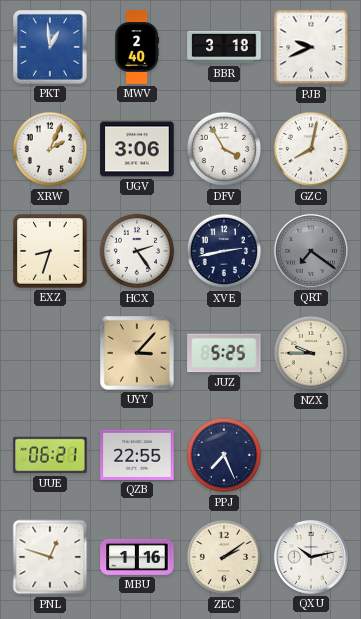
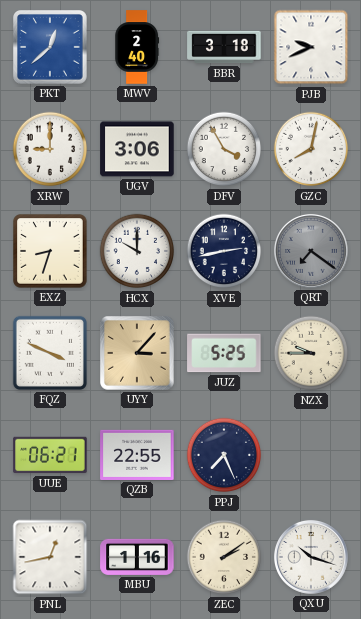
PKT: 12:59 -> 12:38
XRW: 2:04 -> 9:00
HCX: 2:24 -> 10:00
FQZ: none -> 3:49
PNL: 12:48 -> 12:43
QXU: 10:13 -> 10:18
